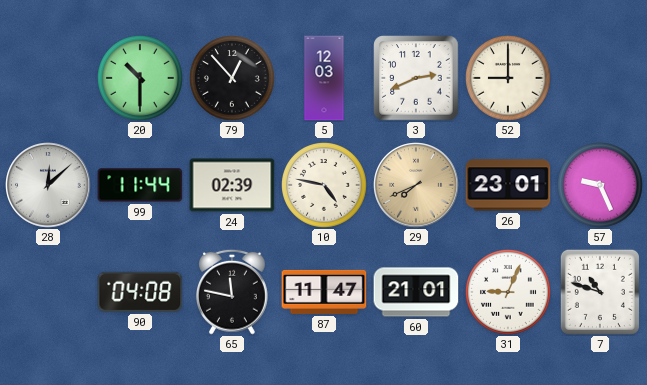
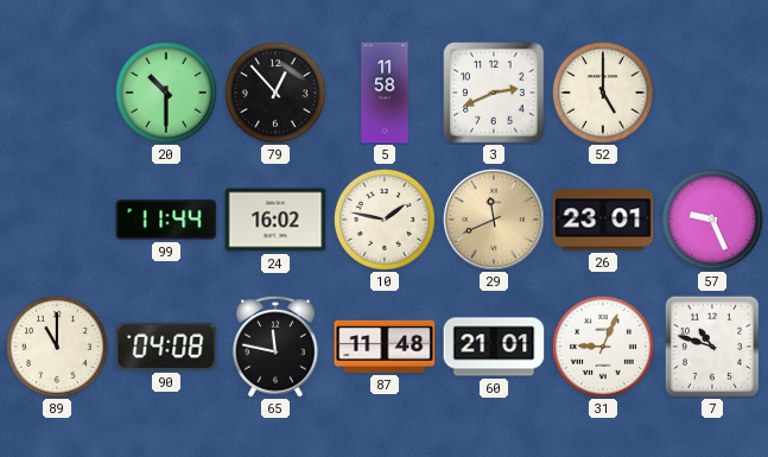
5: 12:03 -> 11:58
52: 9:00 -> 5:00
28: 12:08 -> none
24: 02:39 -> 16:02
10: 4:47 -> 1:47
29: 7:41 -> 11:41
89: none -> 11:00
87: 11:47 -> 11:48
